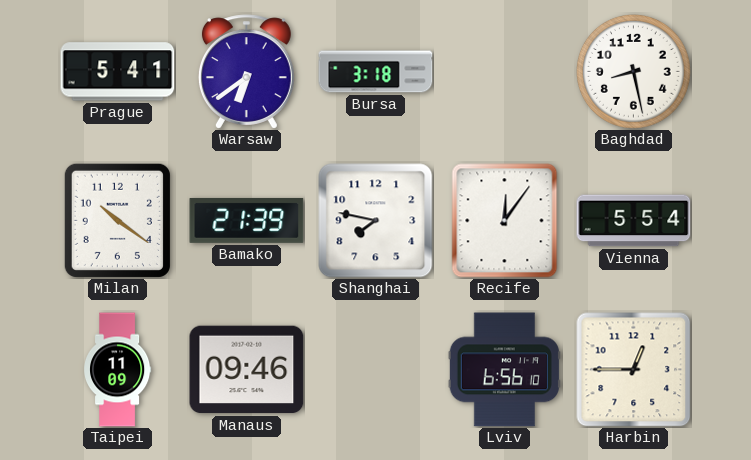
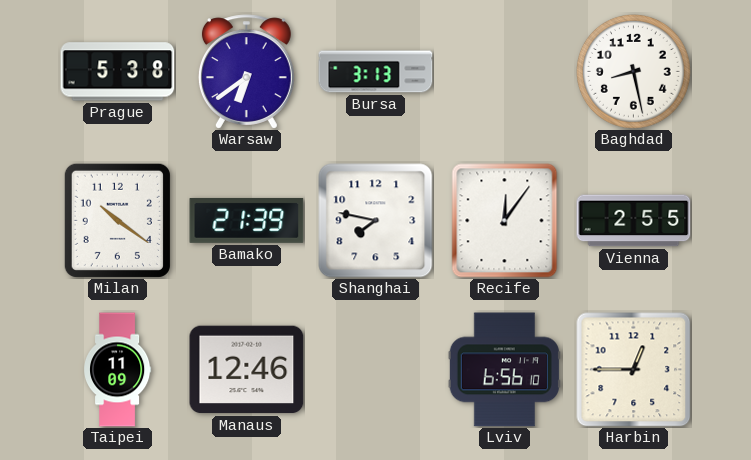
Prague: 5:41 -> 5:38
Bursa: 3:18 -> 3:13
Vienna: 5:54 -> 2:55
Manaus: 09:46 -> 12:46
